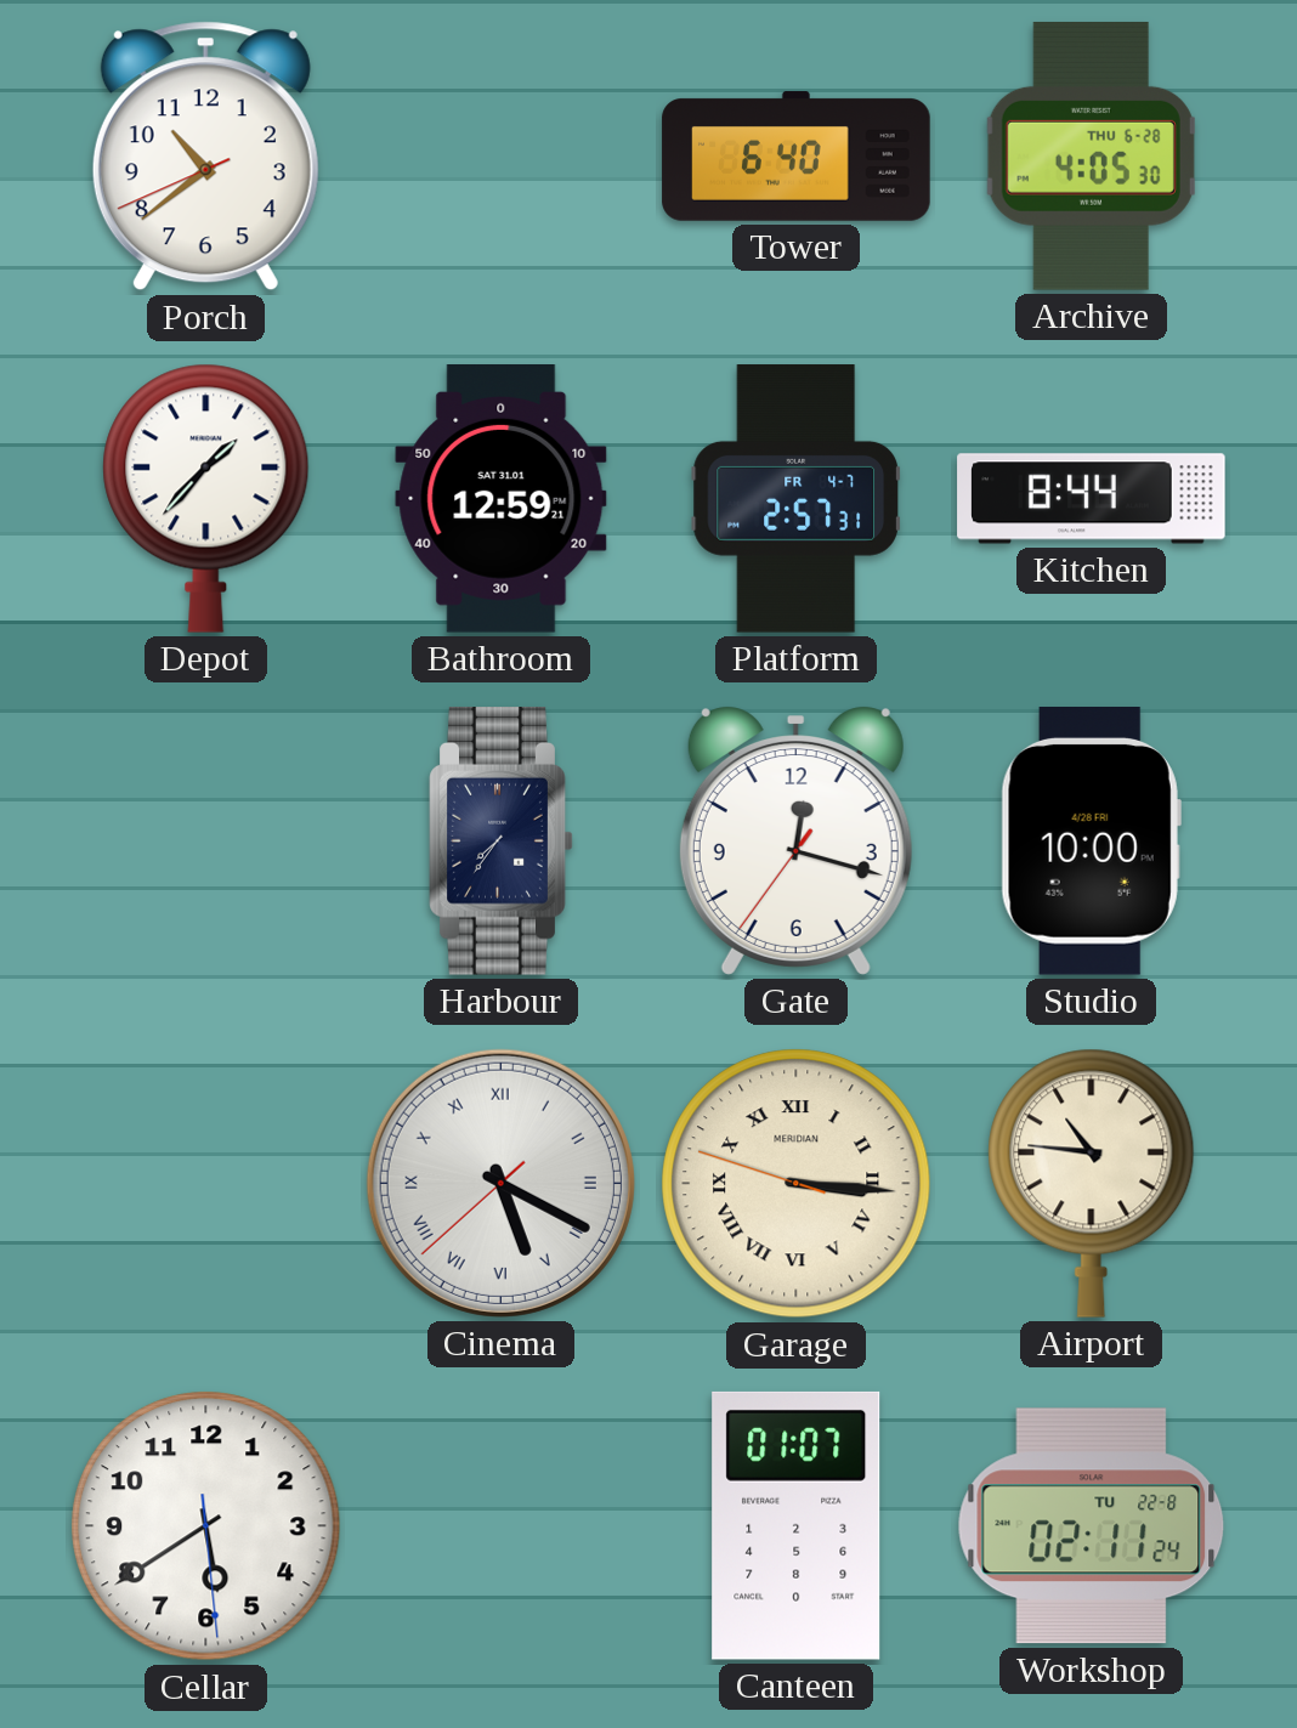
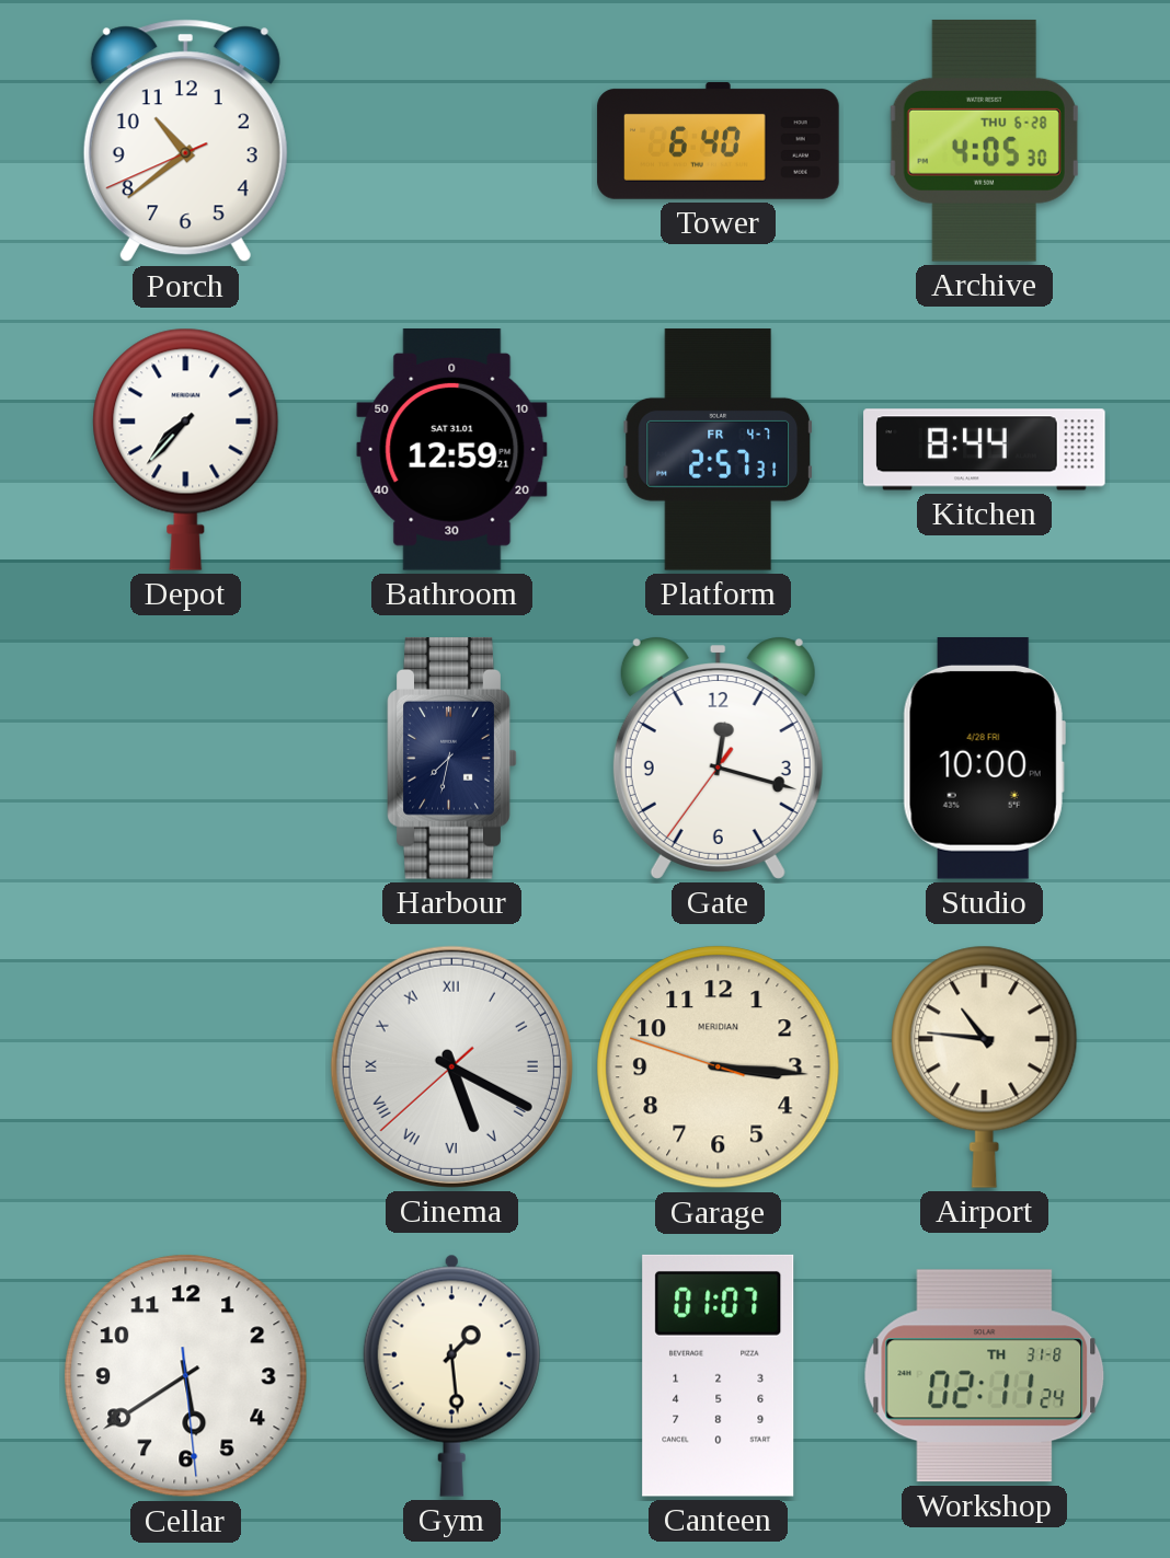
Depot: 1:37 -> 7:37
Harbour: 7:36 -> 7:32
Garage numerals: Roman -> Arabic
Gym: none -> 1:29
Workshop date: TU 22-8 -> TH 31-8
